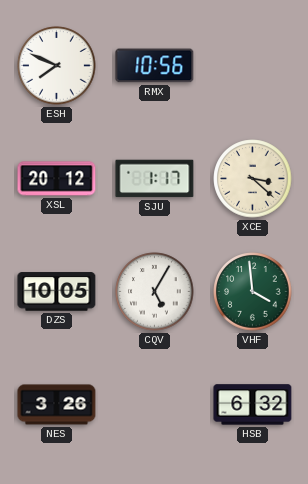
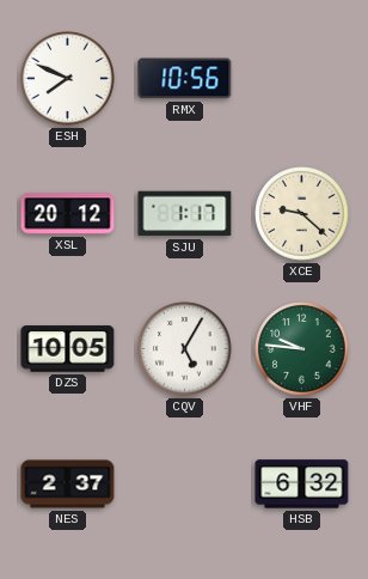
XCE: 3:22 -> 9:22
VHF: 3:59 -> 9:46
NES: 3:26 -> 2:37
